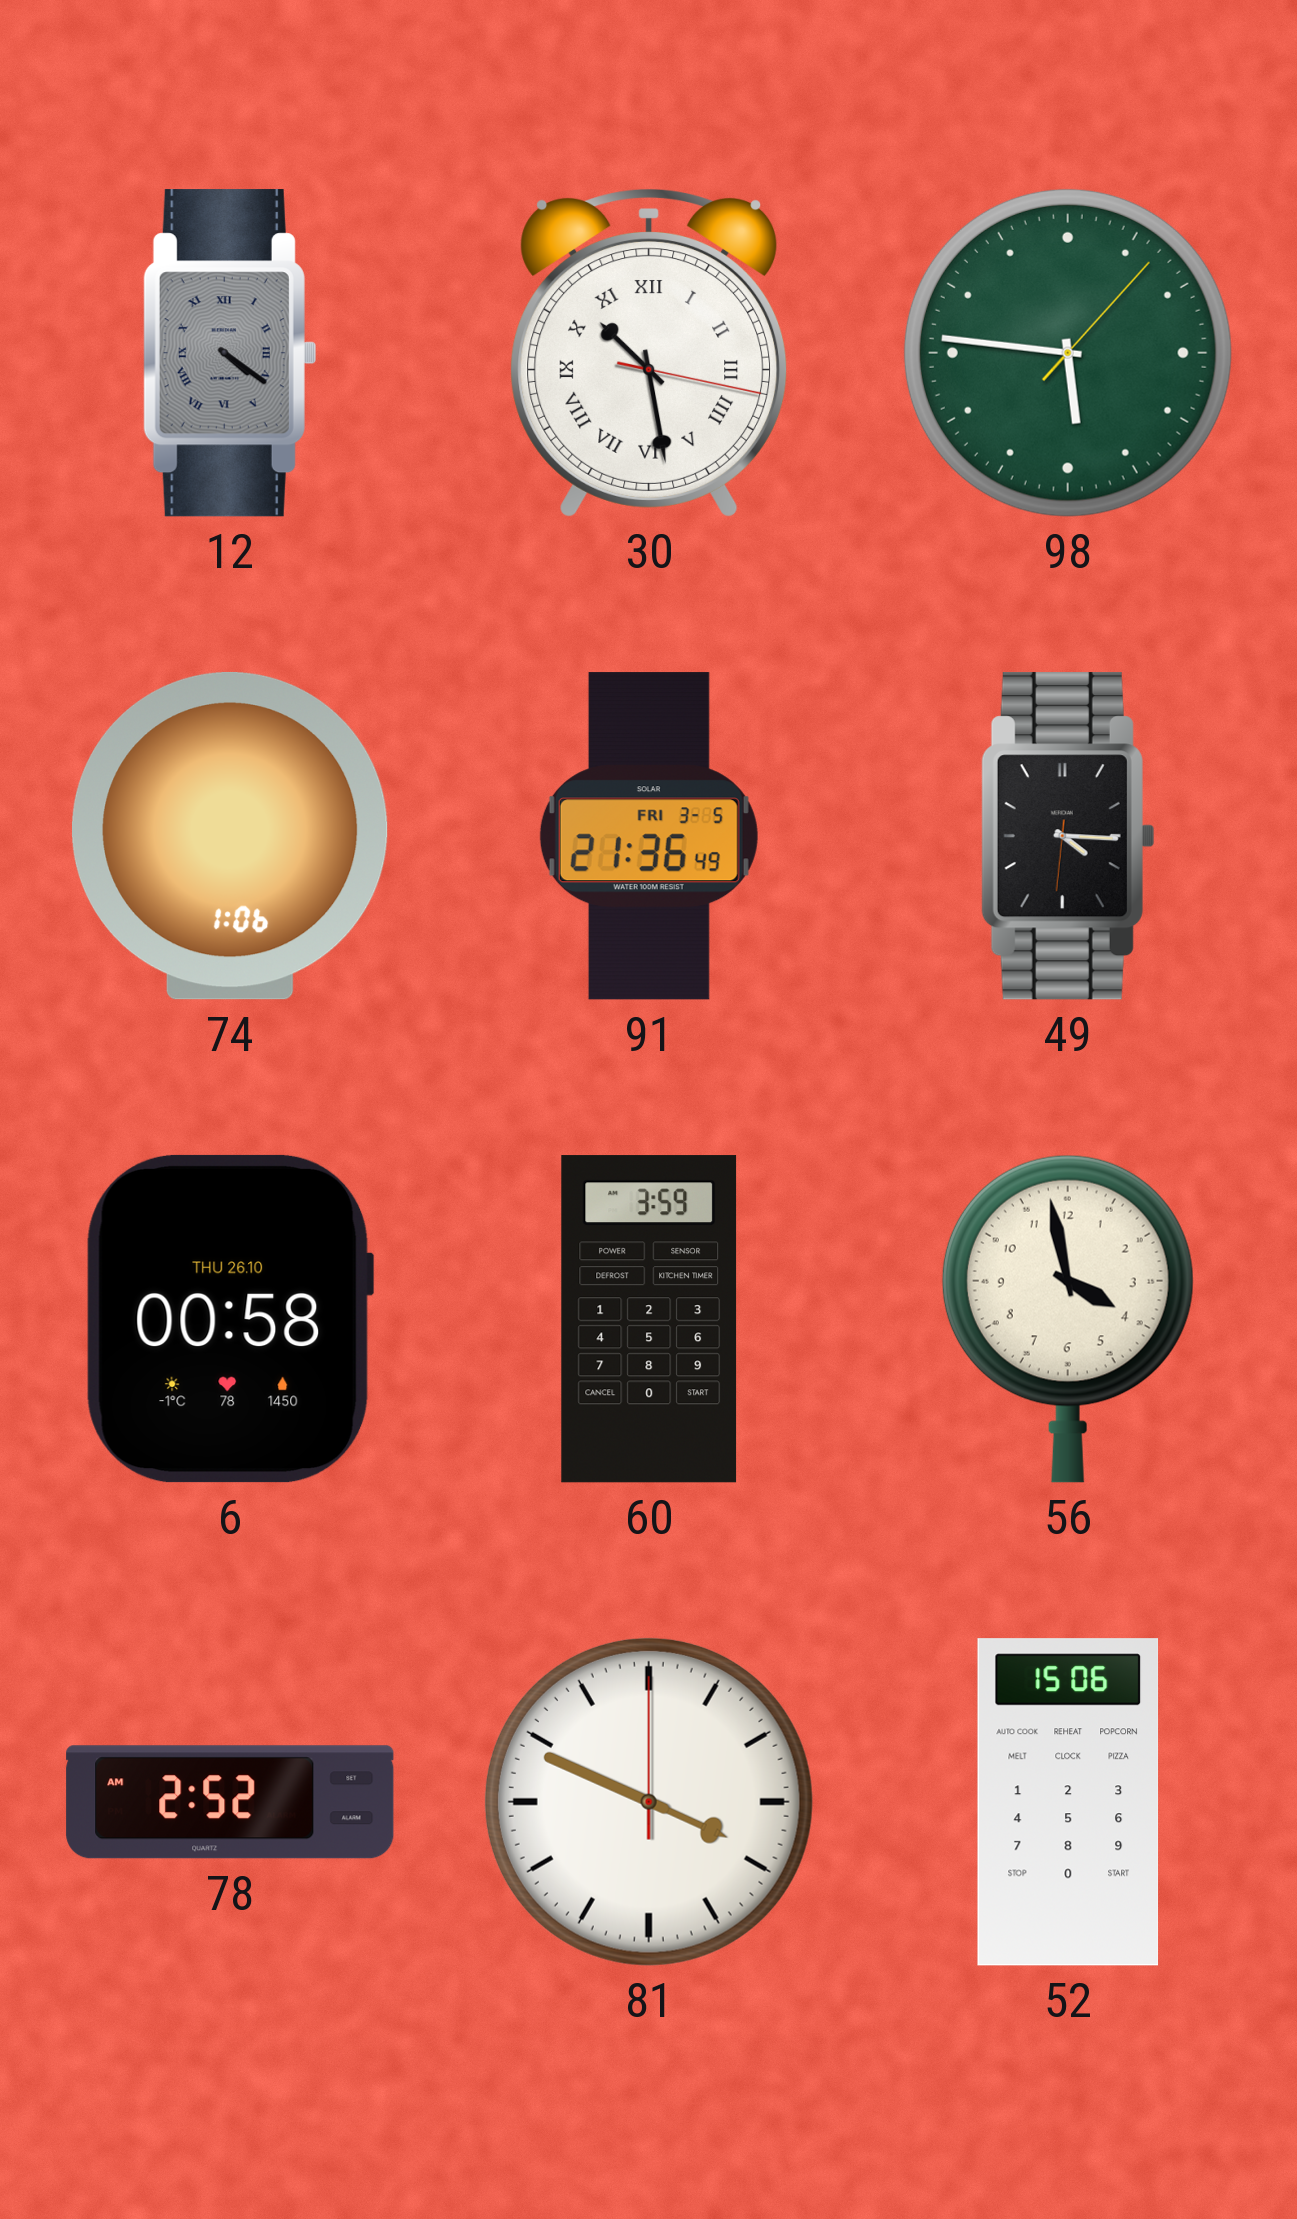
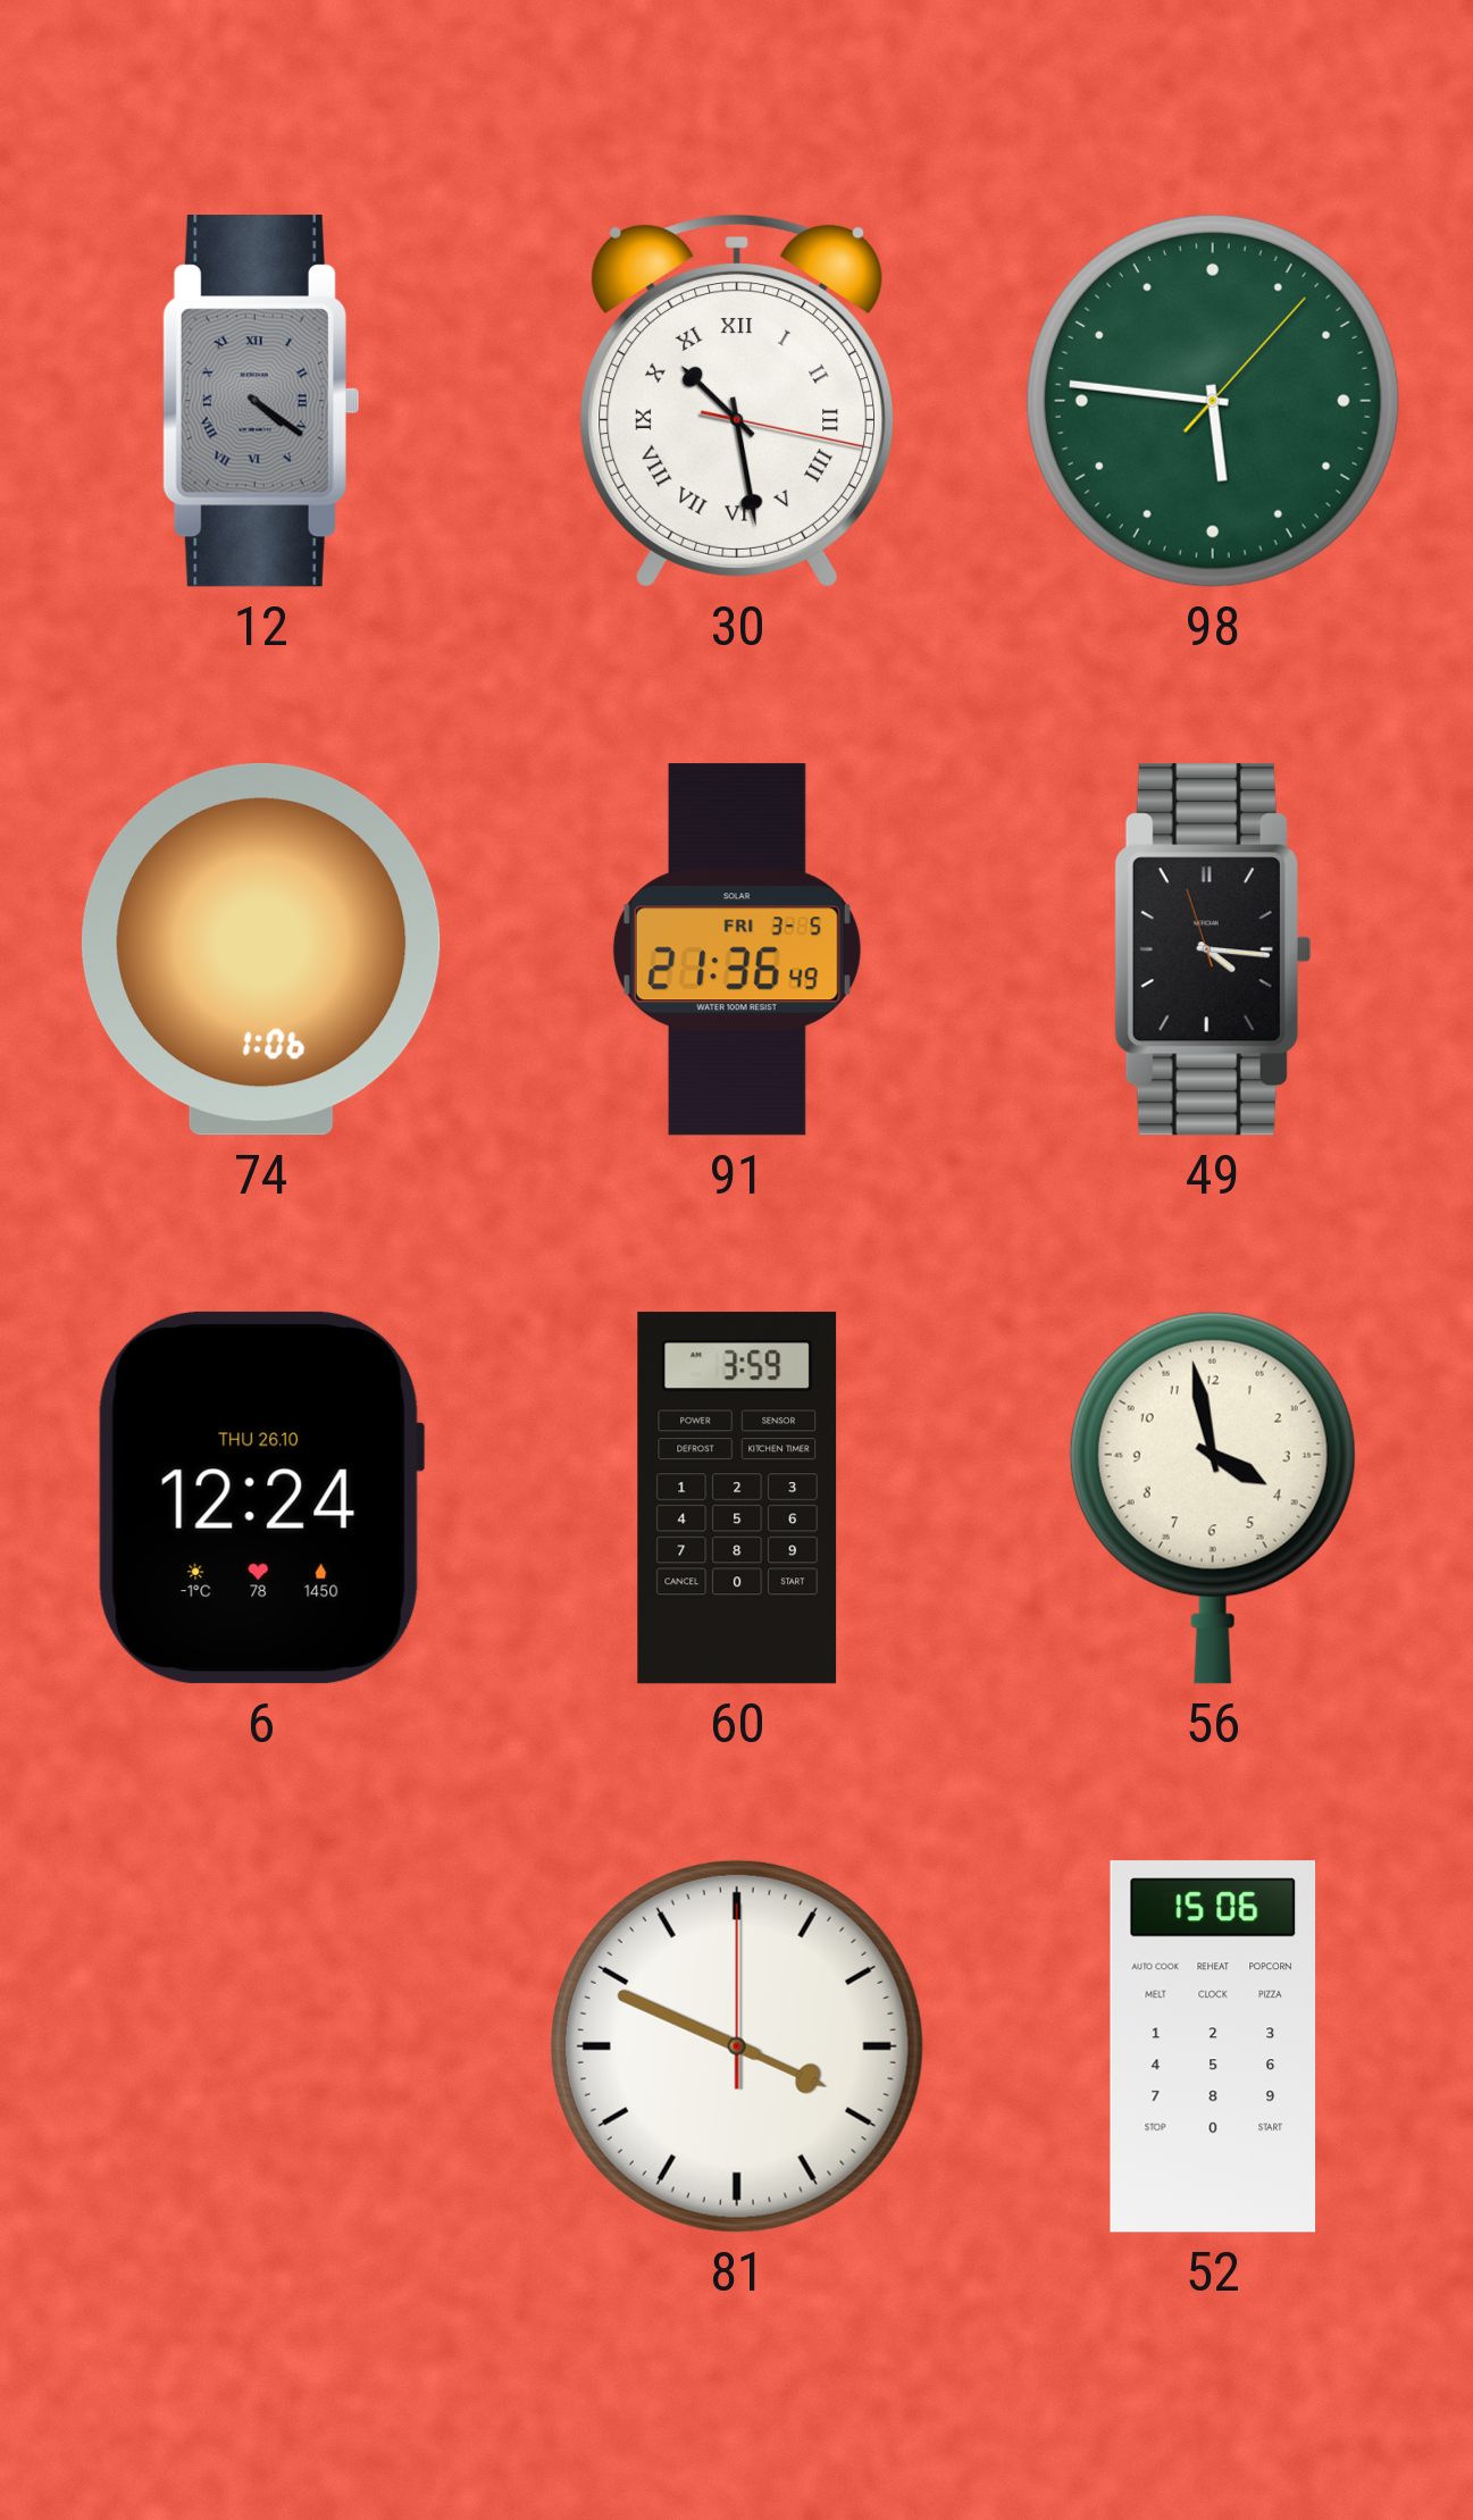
49: 4:15:31 -> 4:15:57
6: 00:58 -> 12:24
78: 2:52 -> none
